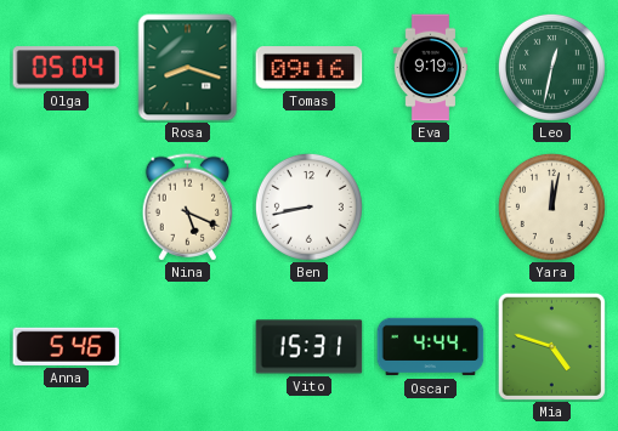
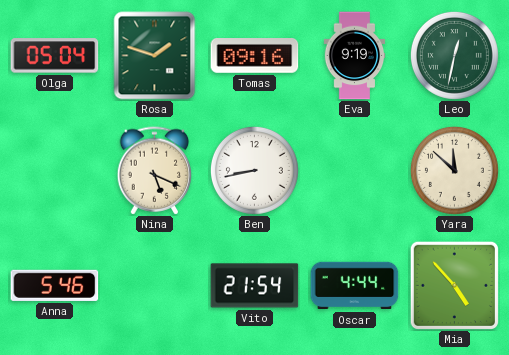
Rosa: 8:18 -> 1:48
Yara: 12:02 -> 11:52
Vito: 15:31 -> 21:54
Mia: 4:48 -> 4:53
